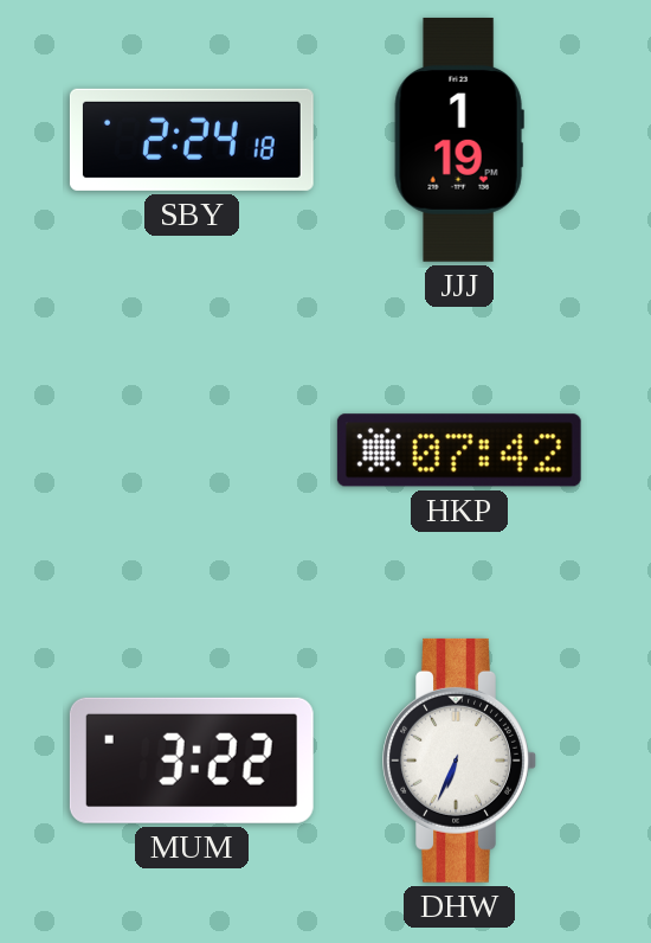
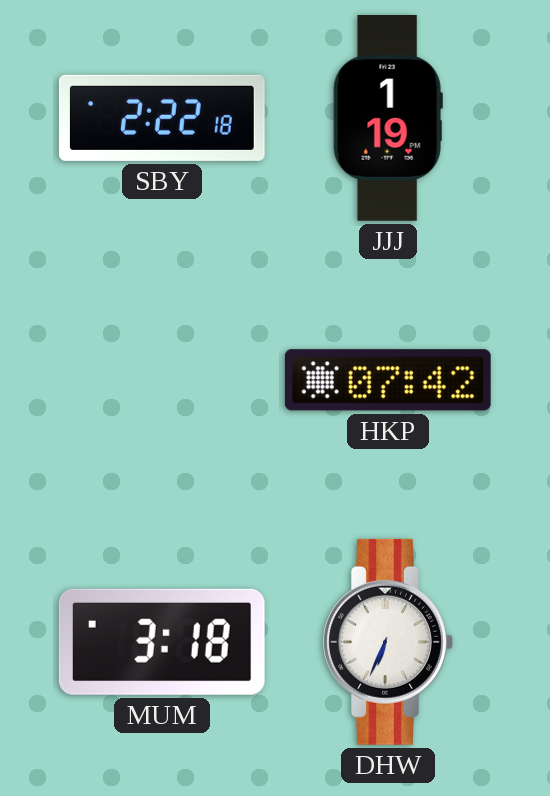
SBY: 2:24 -> 2:22
MUM: 3:22 -> 3:18
